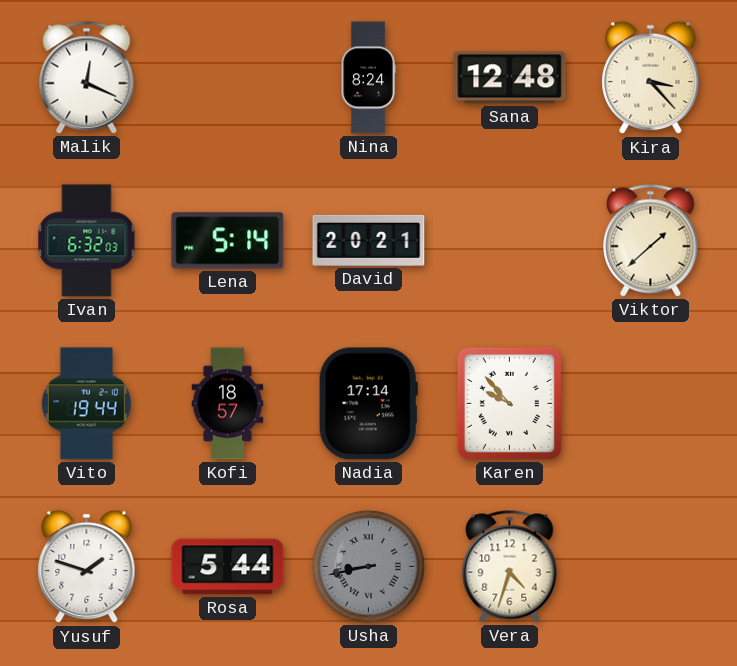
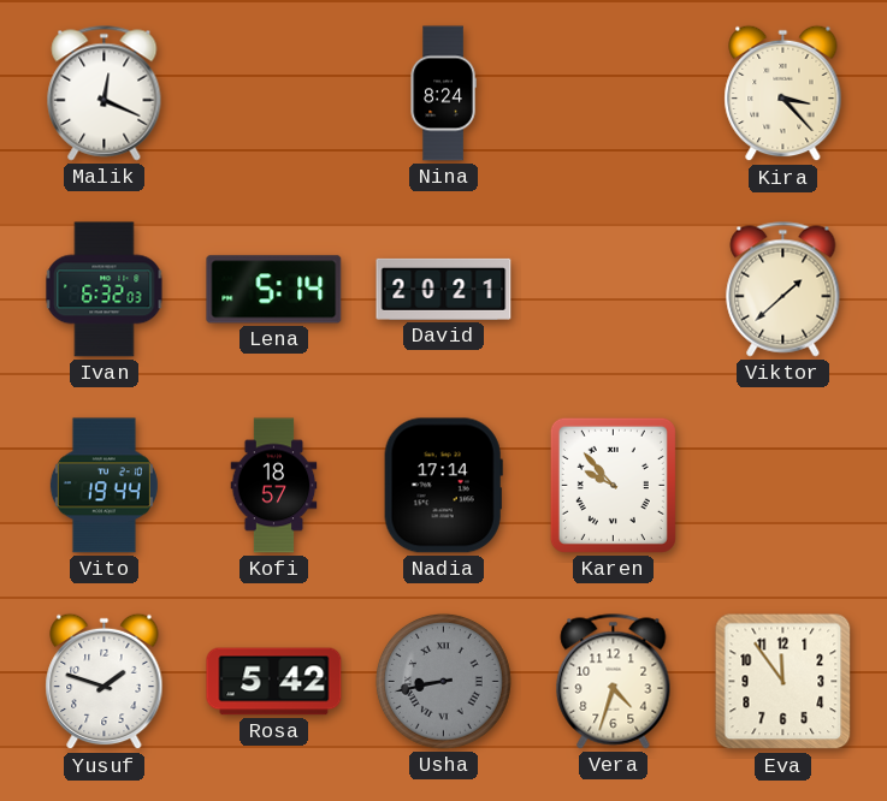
Sana: 12:48 -> none
Rosa: 5:44 -> 5:42
Eva: none -> 11:54
